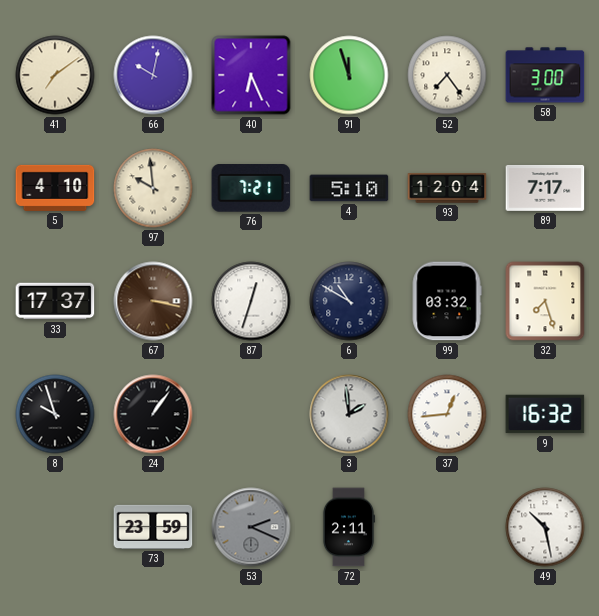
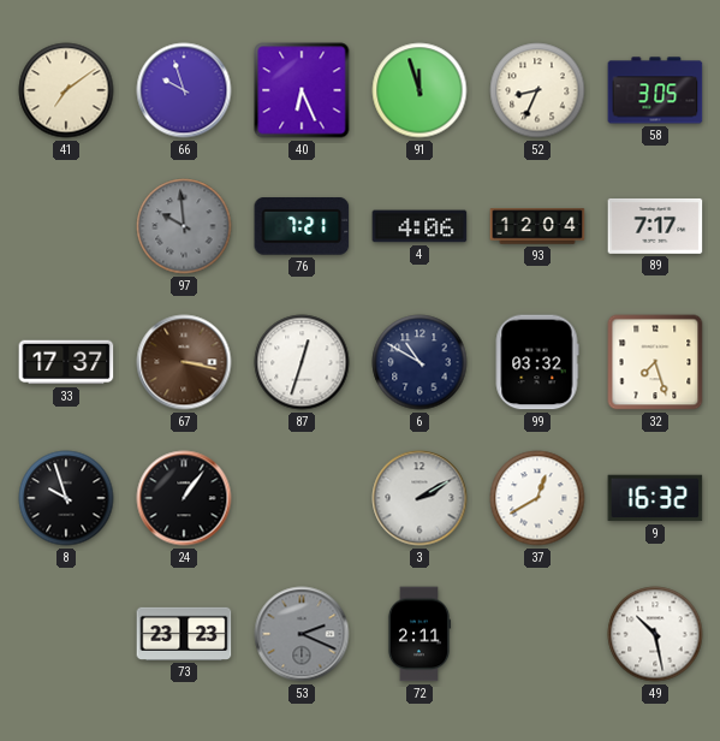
66: 10:02 -> 9:57
52: 7:24 -> 8:34
58: 3:00 -> 3:05
5: 4:10 -> none
97 dial: cream -> grey
4: 5:10 -> 4:06
3: 1:59 -> 2:10
37: 12:44 -> 12:40
73: 23:59 -> 23:23
